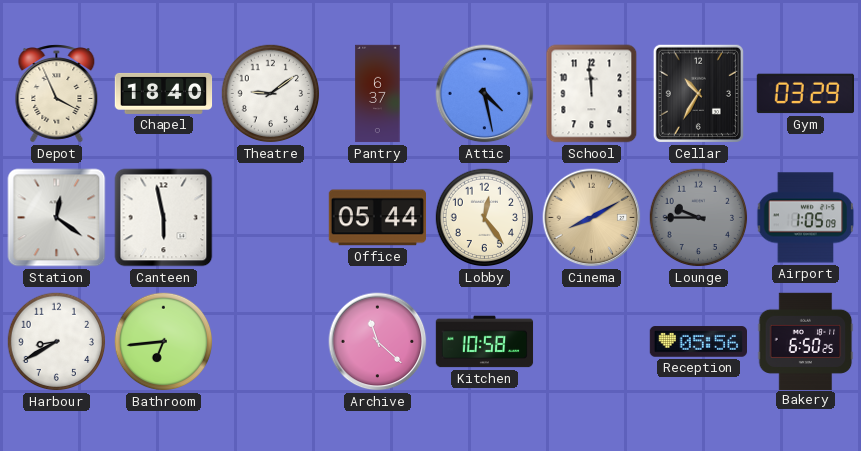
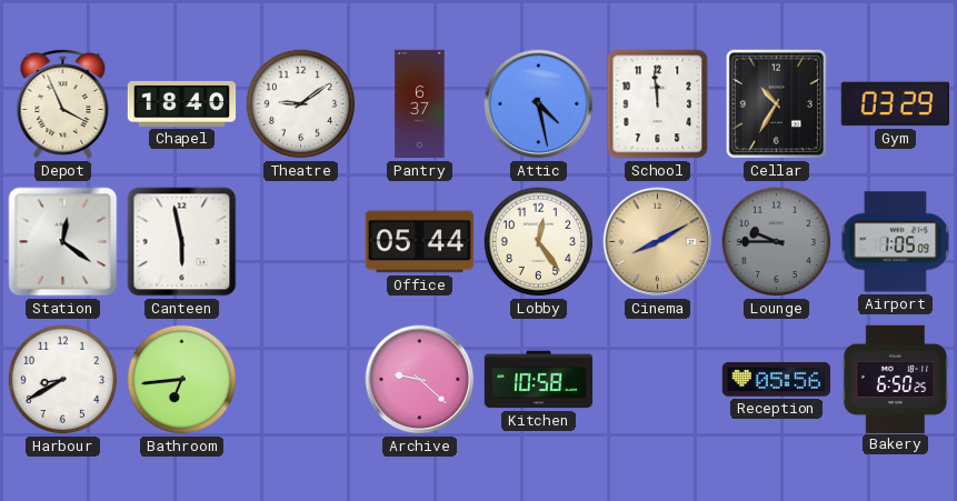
Archive: 11:22 -> 9:22
